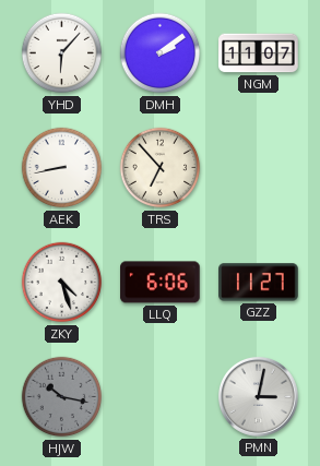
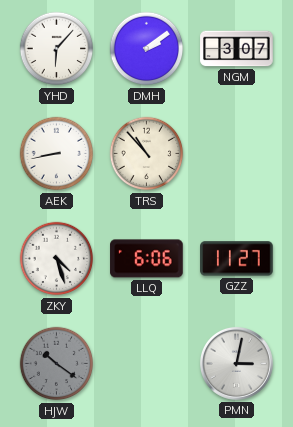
NGM: 11:07 -> 3:07
TRS: 6:53 -> 10:53
HJW: 10:17 -> 10:21
